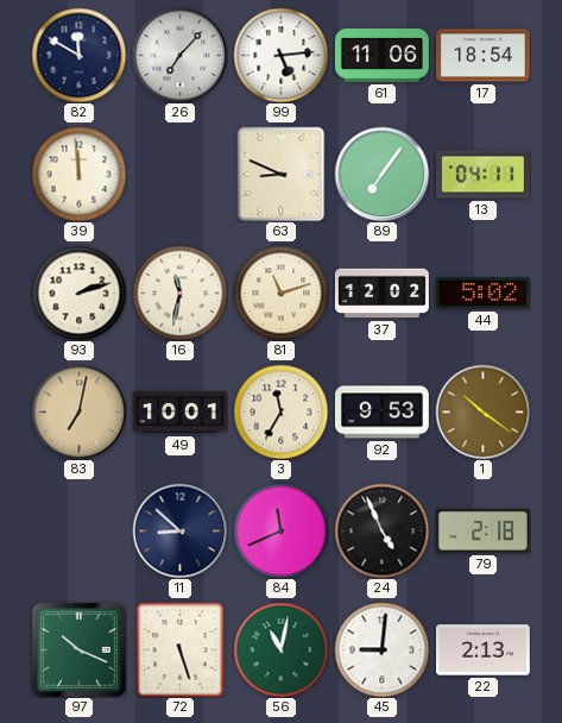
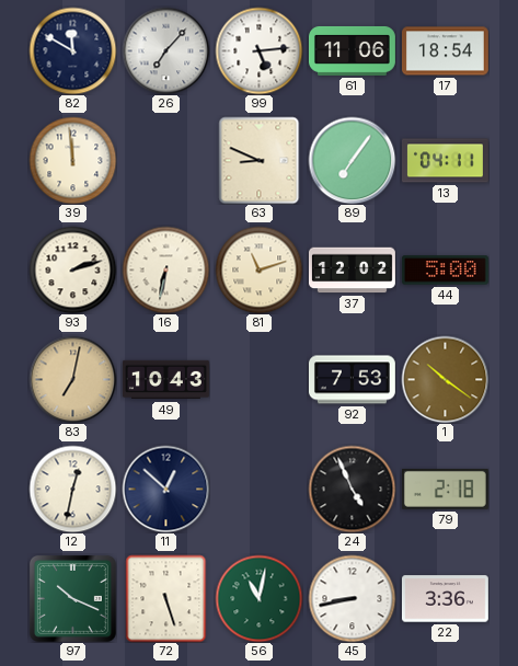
16: 11:32 -> 6:32
44: 5:02 -> 5:00
49: 10:01 -> 10:43
3: 11:35 -> none
92: 9:53 -> 7:53
12: none -> 12:32
11: 8:52 -> 12:52
84: 11:41 -> none
45: 9:01 -> 8:43
22: 2:13 -> 3:36
